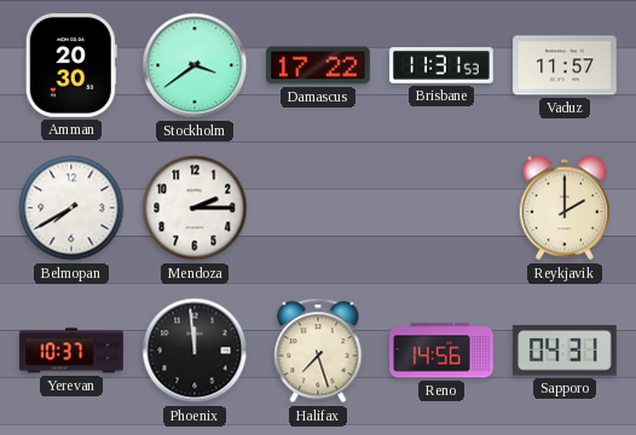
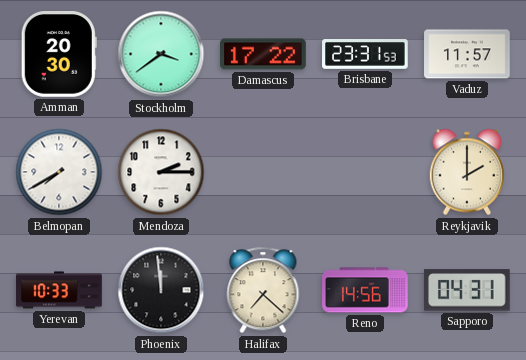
Brisbane: 11:31 -> 23:31
Yerevan: 10:37 -> 10:33
Halifax: 7:27 -> 7:22
